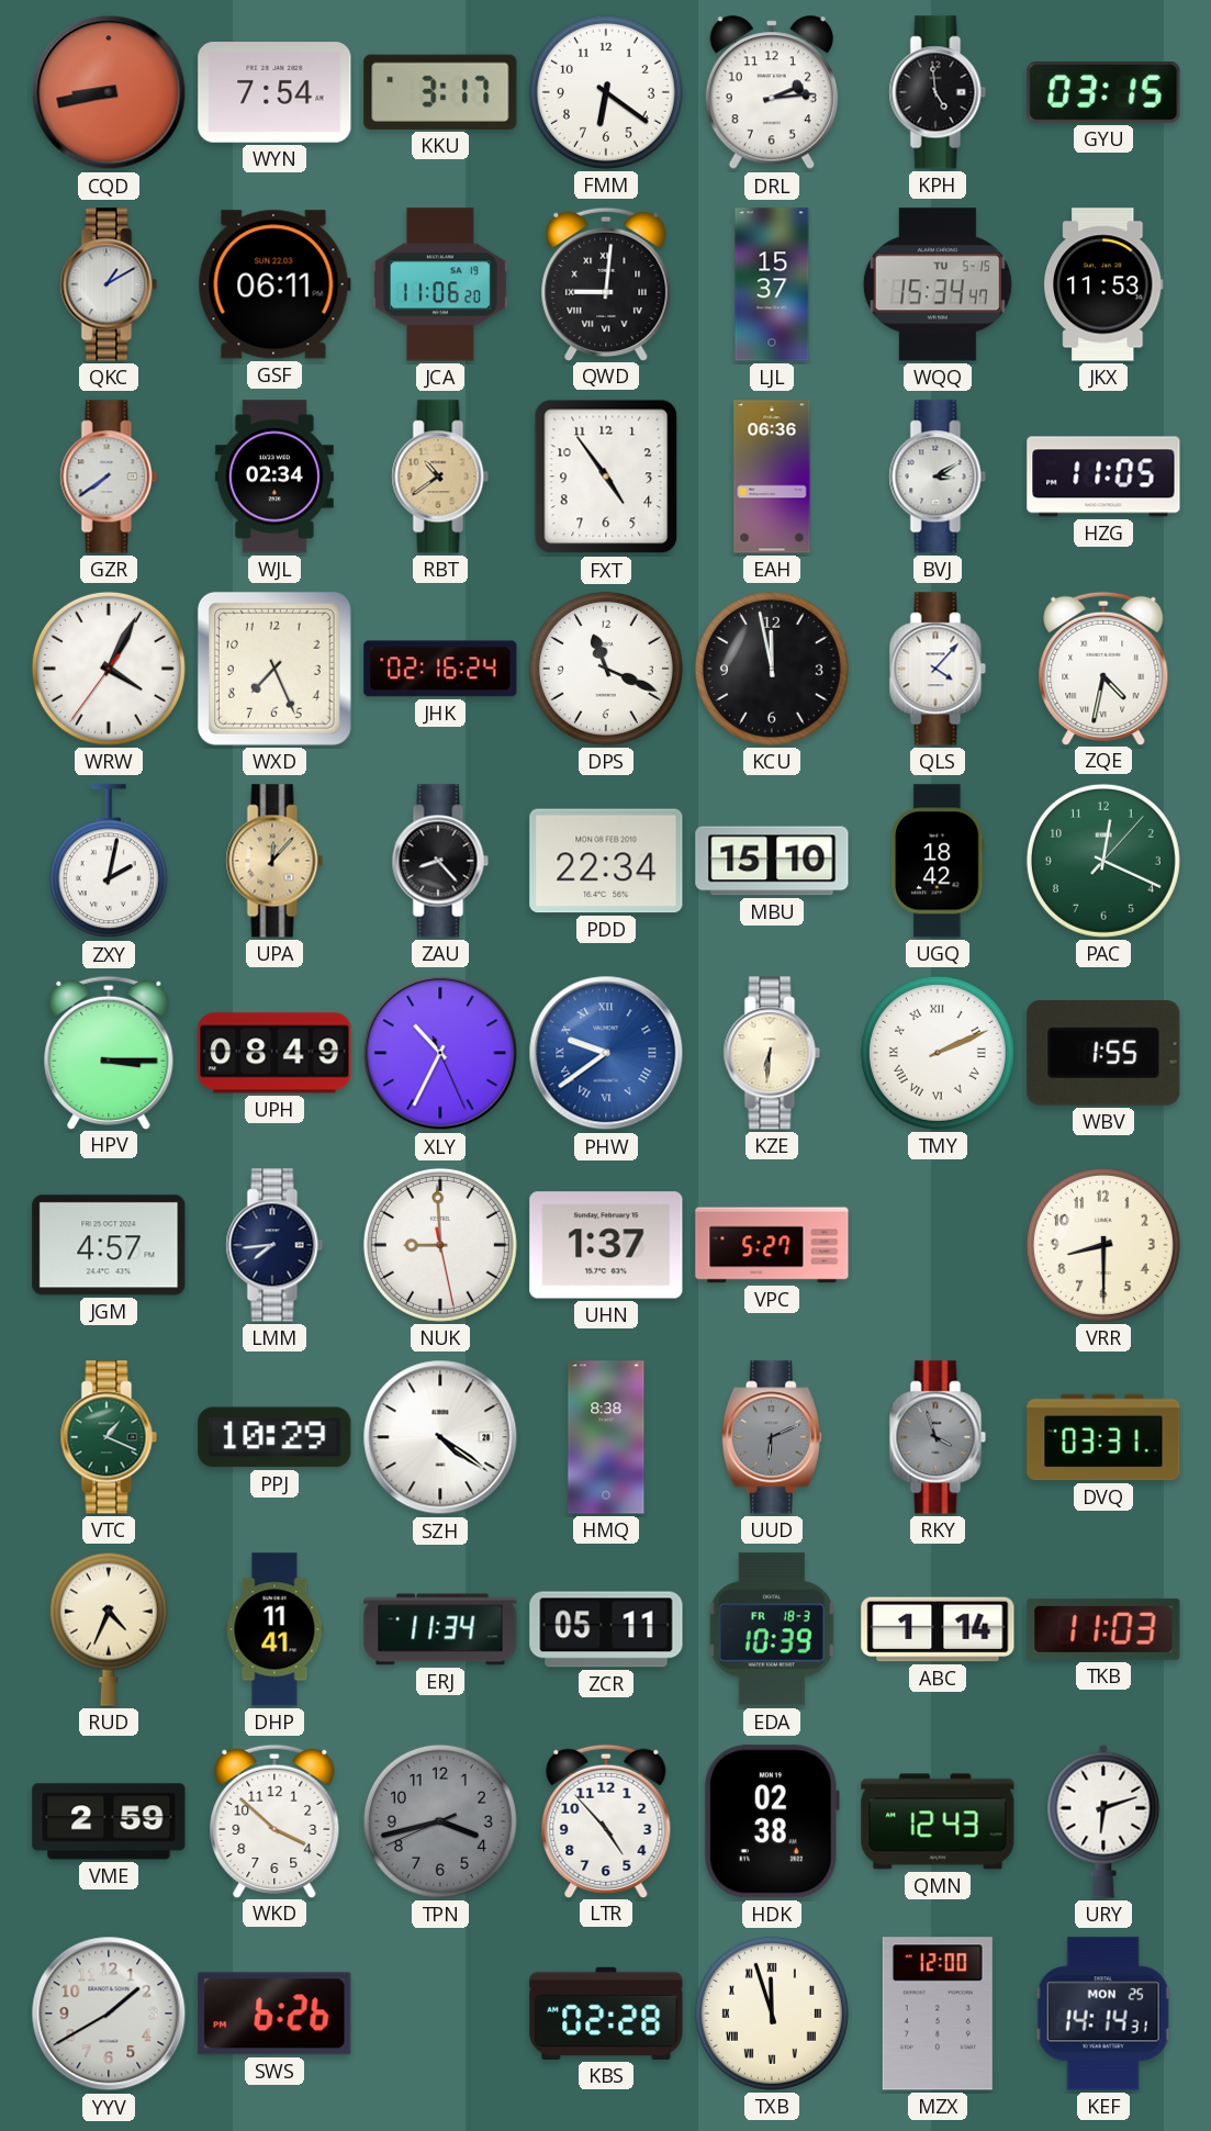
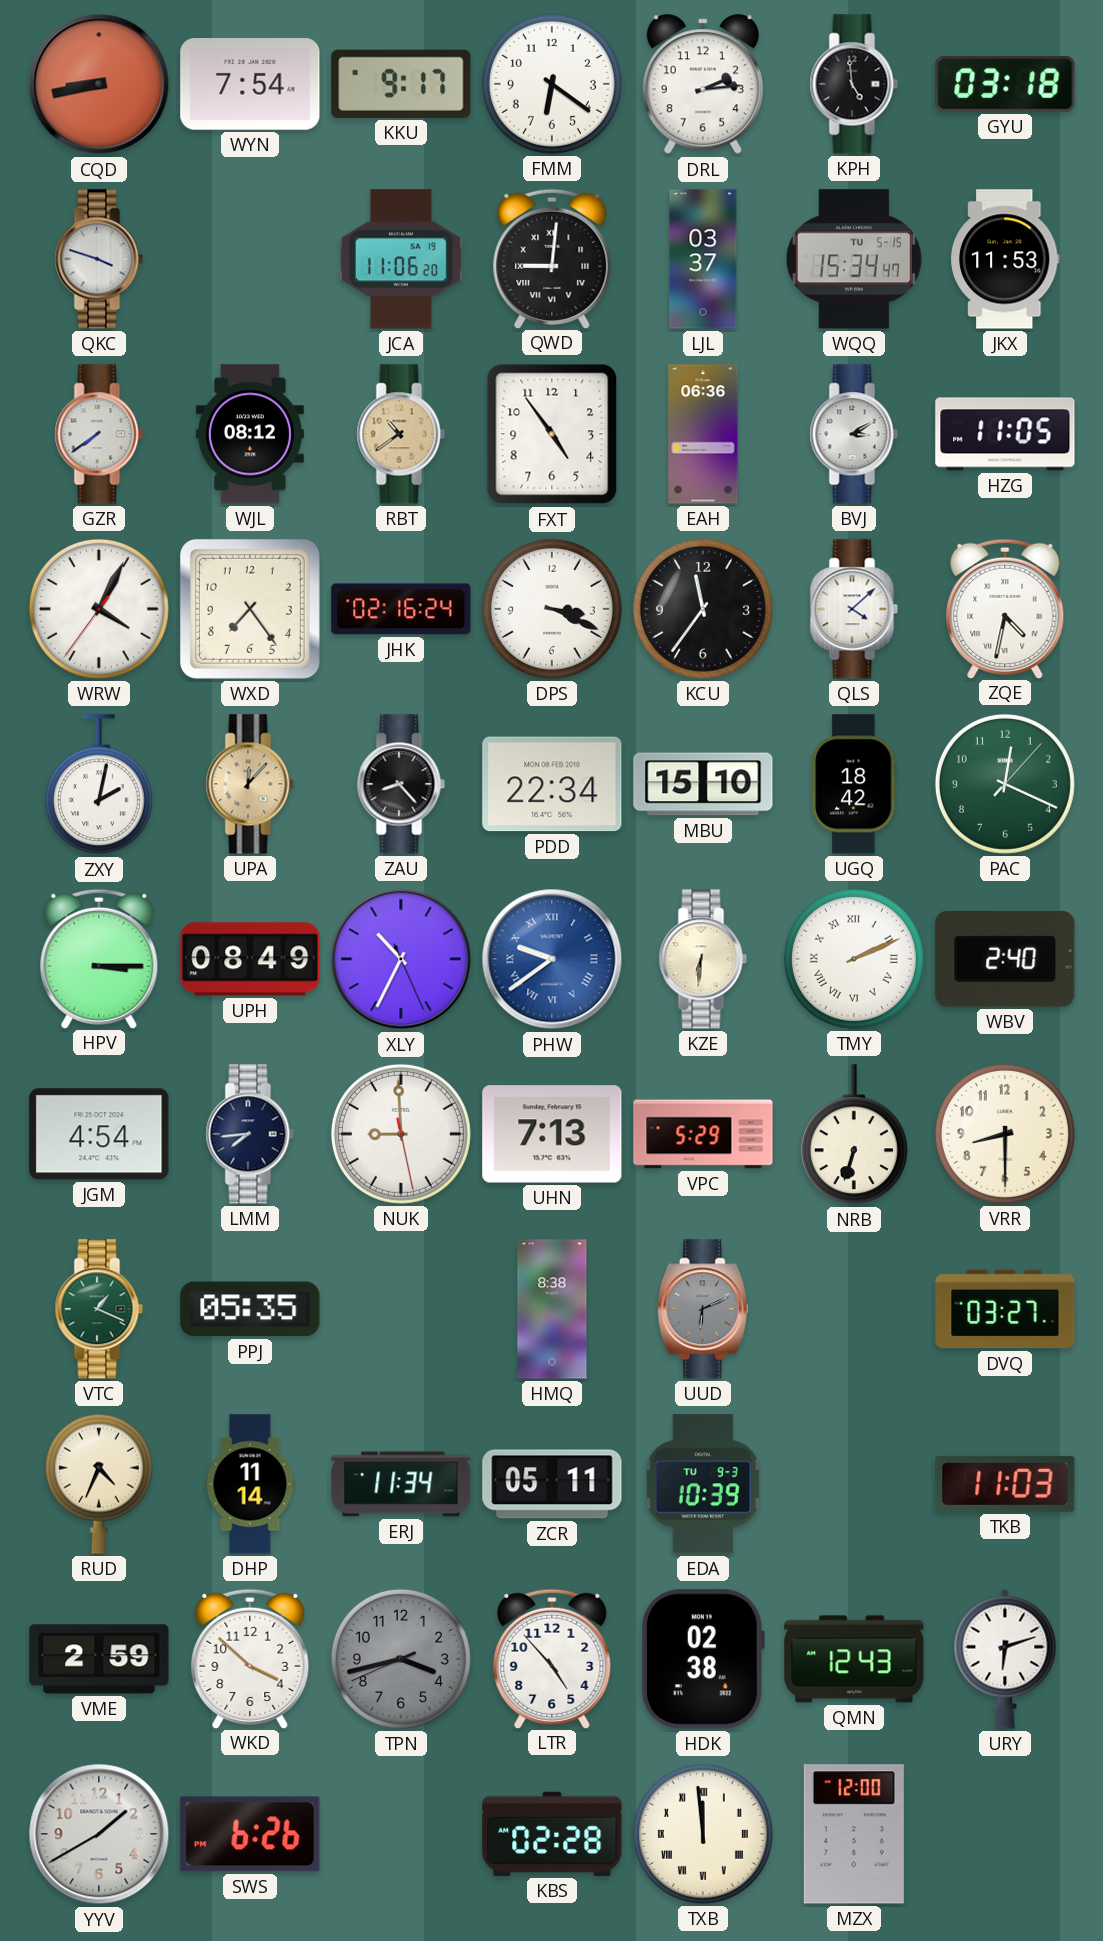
KKU: 3:17 -> 9:17
GYU: 03:15 -> 03:18
QKC: 1:10 -> 3:48
GSF: 06:11 -> none
LJL: 15:37 -> 03:37
WJL: 02:34 -> 08:12
WXD: 7:26 -> 7:24
DPS: 11:19 -> 3:19
KCU: 11:58 -> 11:36
QLS: 4:07 -> 4:08
WBV: 1:55 -> 2:40
JGM: 4:57 -> 4:54
UHN: 1:37 -> 7:13
VPC: 5:27 -> 5:29
NRB: none -> 6:33
PPJ: 10:29 -> 05:35
SZH: 4:21 -> none
RKY: 3:57 -> none
DVQ: 03:31 -> 03:27
DHP: 11:41 -> 11:14
EDA date: FR 18-3 -> TU 9-3
ABC: 1:14 -> none
TXB: 11:57 -> 11:59
KEF: 14:14 -> none
